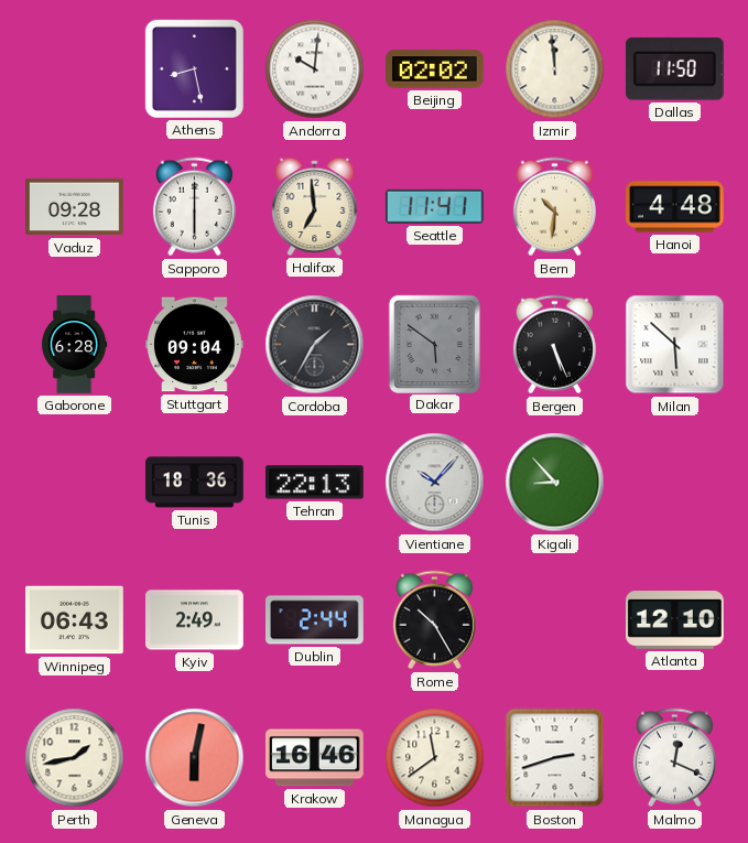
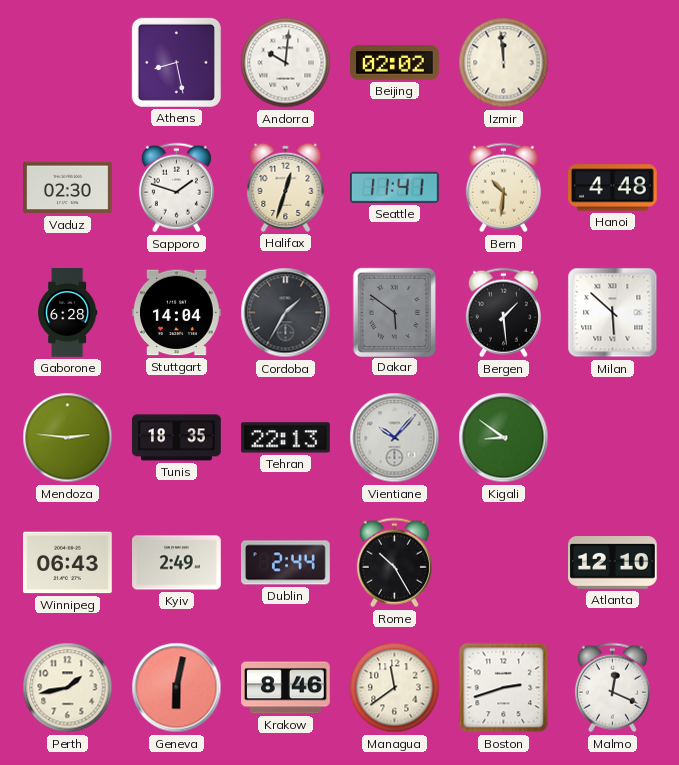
Dallas: 11:50 -> none
Vaduz: 09:28 -> 02:30
Sapporo: 6:00 -> 1:48
Halifax: 6:59 -> 12:33
Stuttgart: 09:04 -> 14:04
Bergen: 5:26 -> 1:29
Mendoza: none -> 2:46
Tunis: 18:36 -> 18:35
Kigali: 8:53 -> 8:51
Krakow: 16:46 -> 8:46
